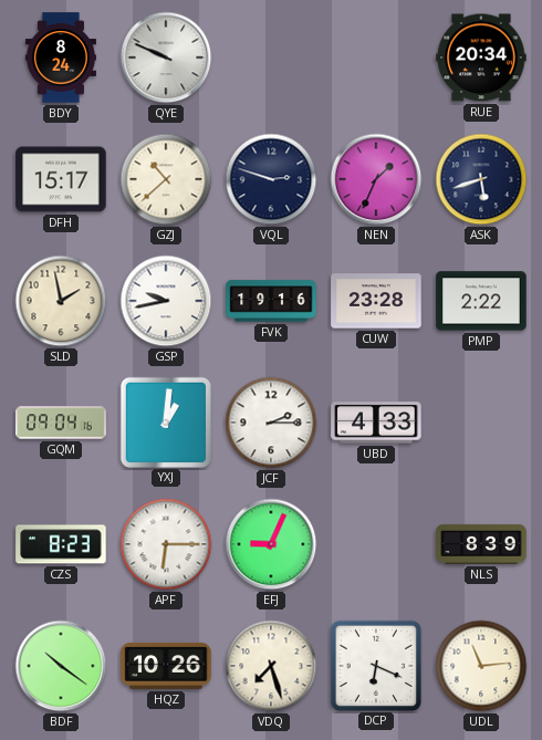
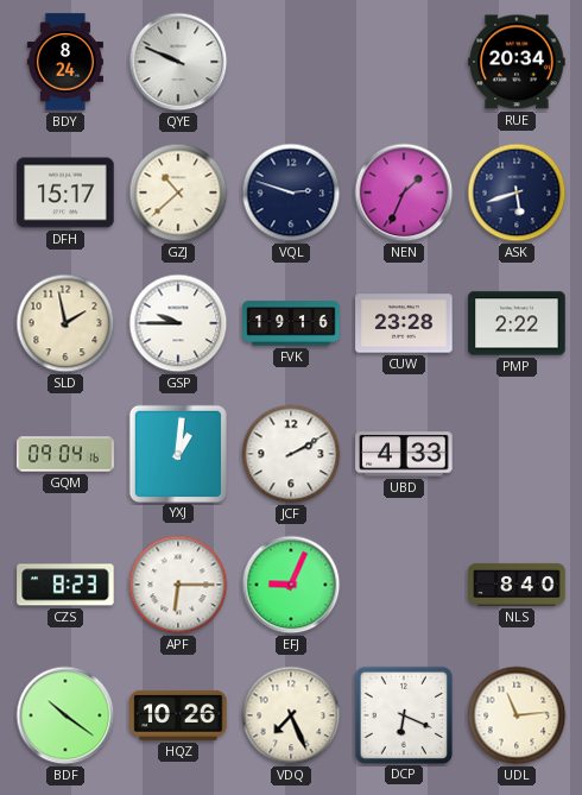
GSP: 9:43 -> 9:45
JCF: 2:15 -> 2:10
NLS: 8:39 -> 8:40
VDQ: 7:27 -> 7:26
